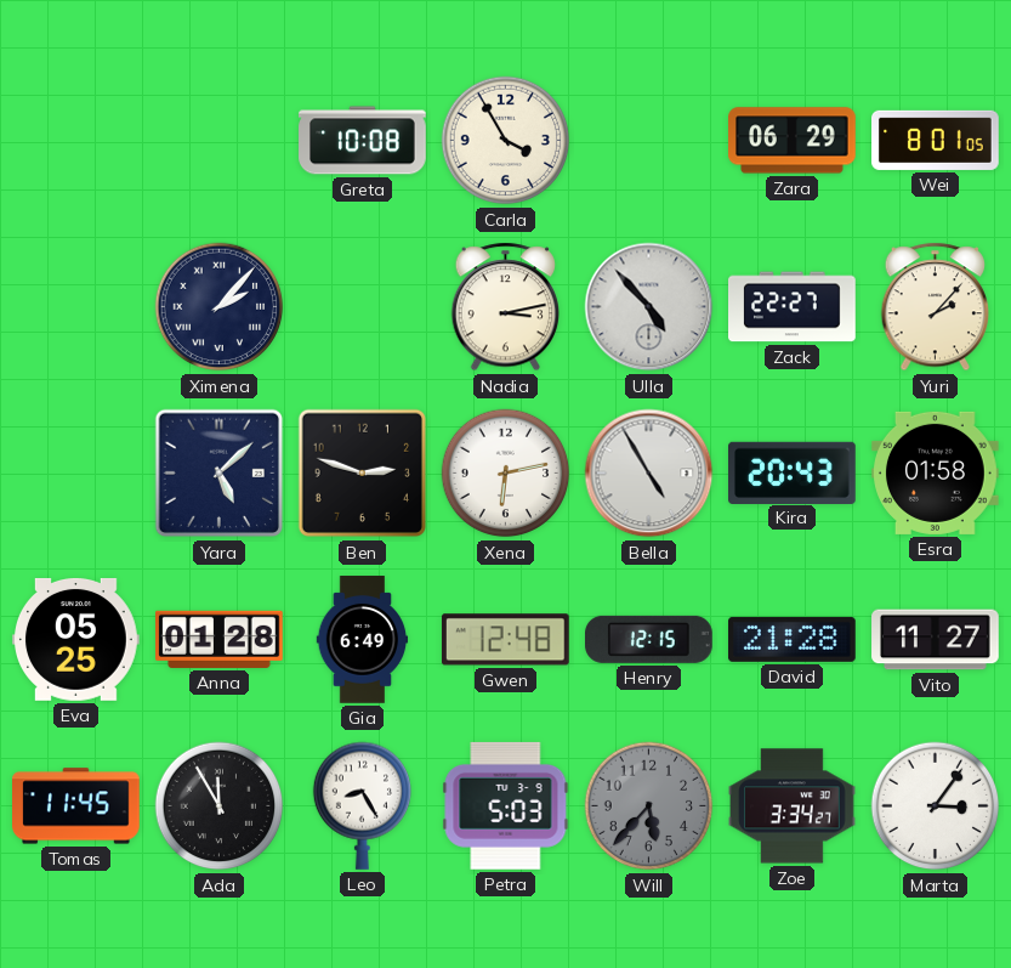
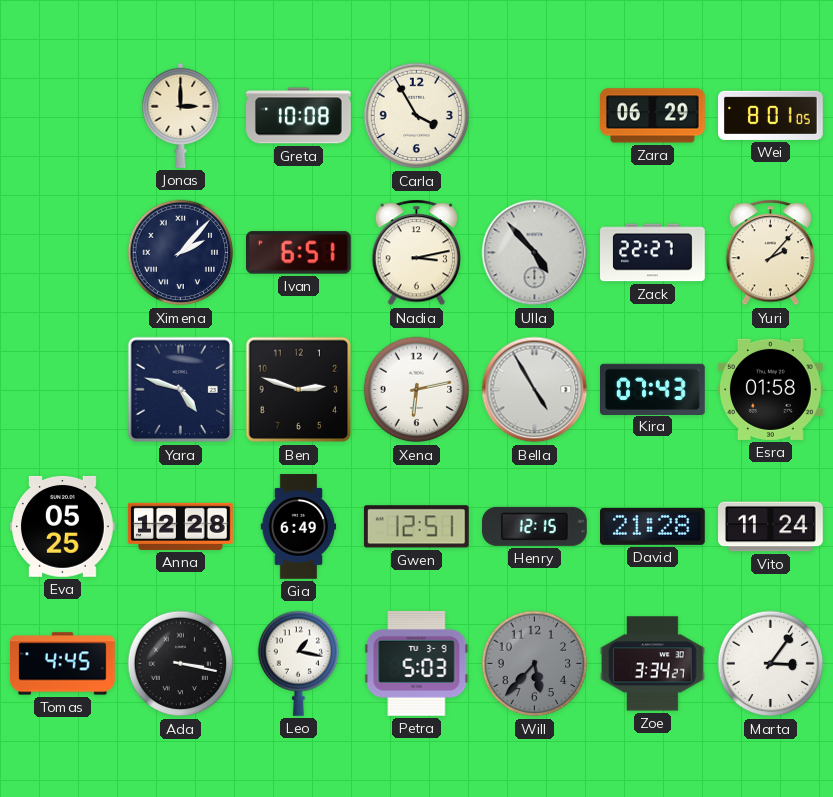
Jonas: none -> 3:00
Ivan: none -> 6:51
Yara: 5:08 -> 4:48
Kira: 20:43 -> 07:43
Anna: 01:28 -> 12:28
Gwen: 12:48 -> 12:51
Vito: 11:27 -> 11:24
Tomas: 11:45 -> 4:45
Ada: 11:55 -> 3:17
Leo: 8:25 -> 1:17
